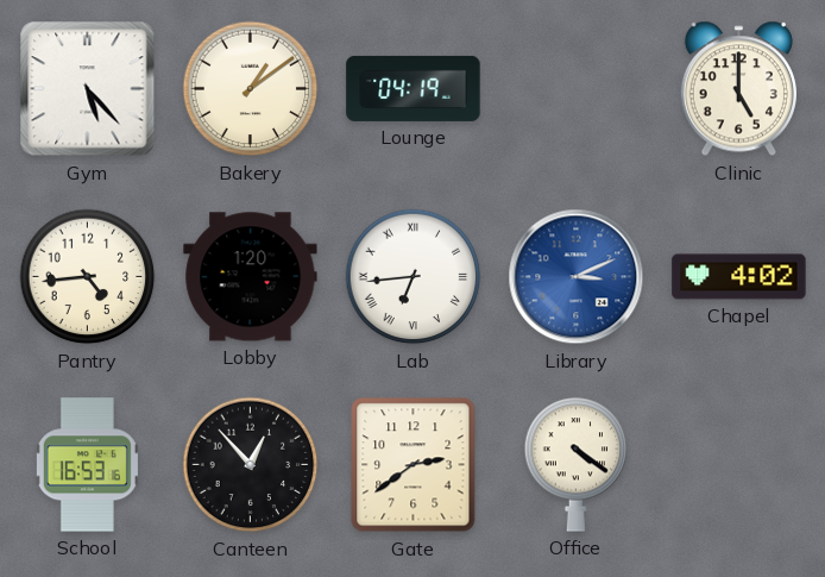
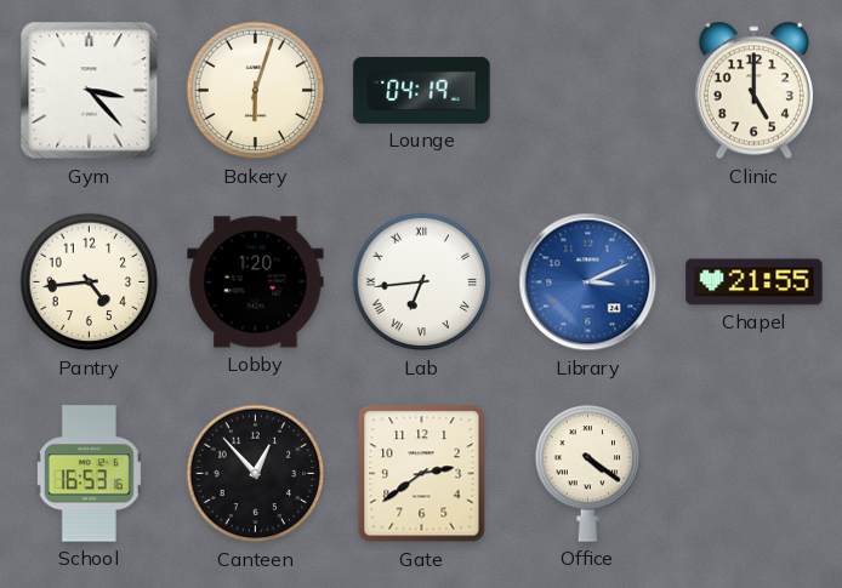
Gym: 5:23 -> 3:23
Bakery: 1:09 -> 6:03
Chapel: 4:02 -> 21:55
